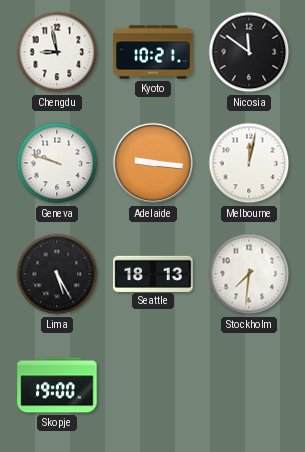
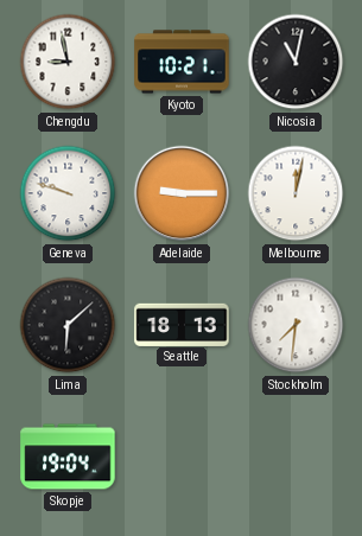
Nicosia: 11:51 -> 11:02
Adelaide: 9:16 -> 9:15
Lima: 5:25 -> 6:08
Skopje: 19:00 -> 19:04
